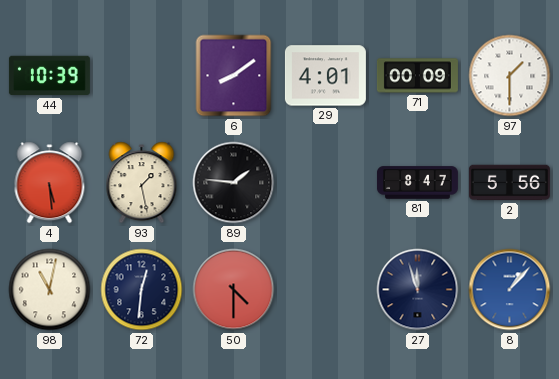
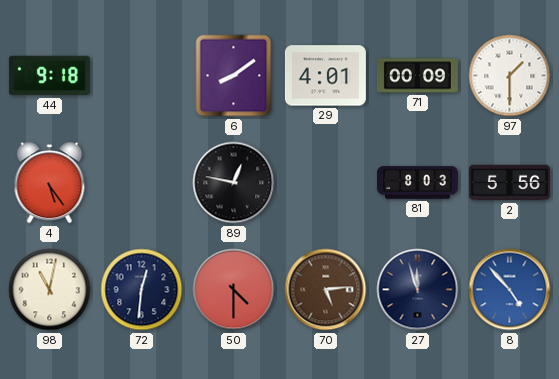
44: 10:39 -> 9:18
4: 5:29 -> 5:24
93: 1:28 -> none
89: 1:46 -> 12:47
81: 8:47 -> 8:03
70: none -> 5:14
8: 1:07 -> 4:53
